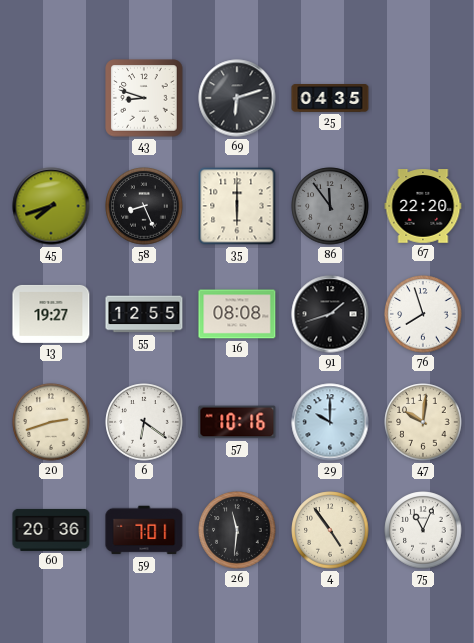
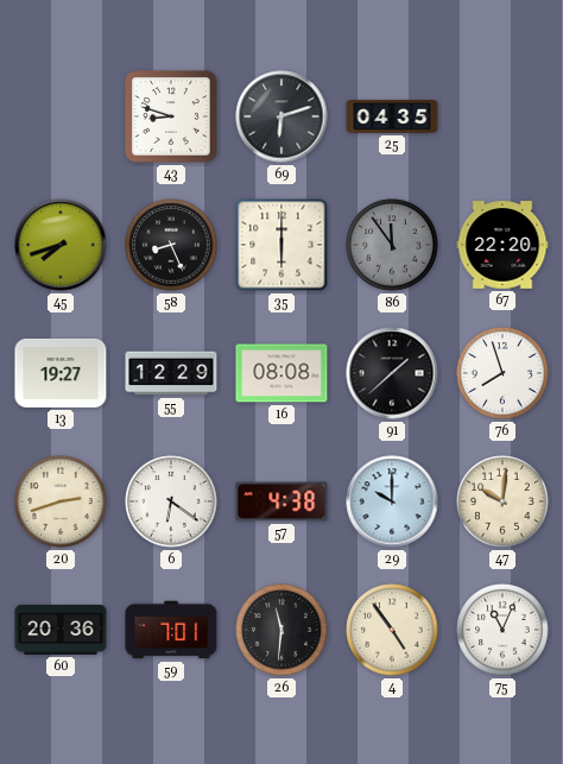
55: 12:55 -> 12:29
91: 1:42 -> 1:38
57: 10:16 -> 4:38
